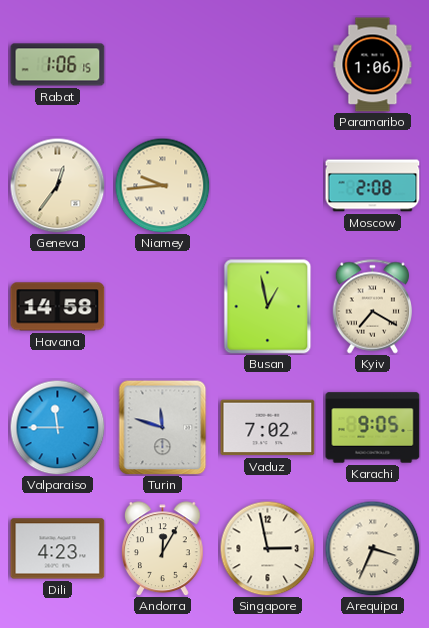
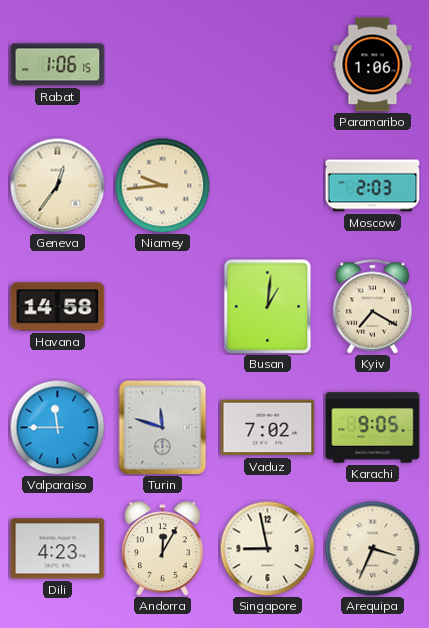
Moscow: 2:08 -> 2:03
Busan: 12:58 -> 1:01
Singapore: 2:58 -> 8:58
